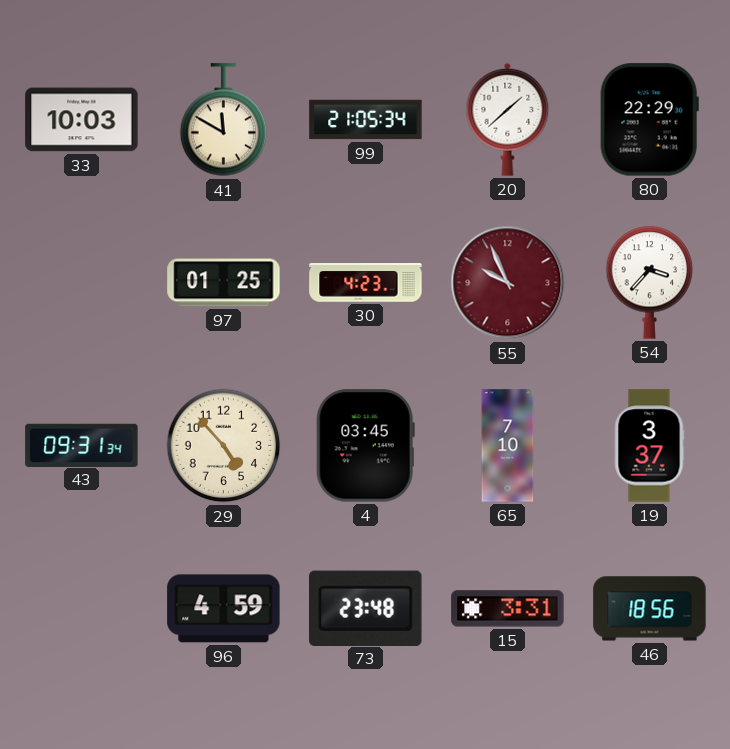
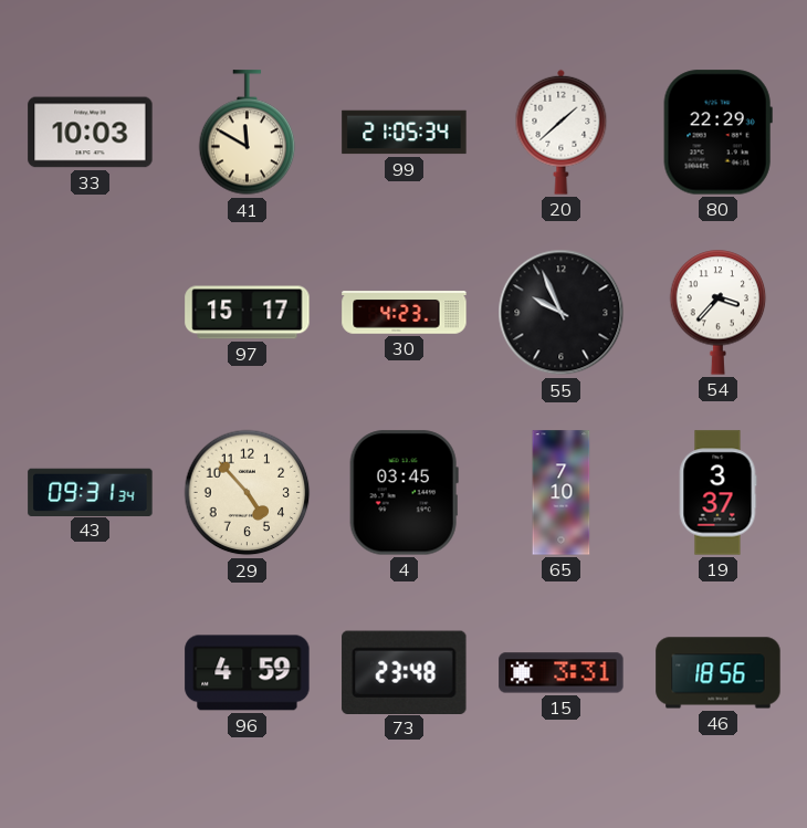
97: 01:25 -> 15:17
55 dial: burgundy -> black
